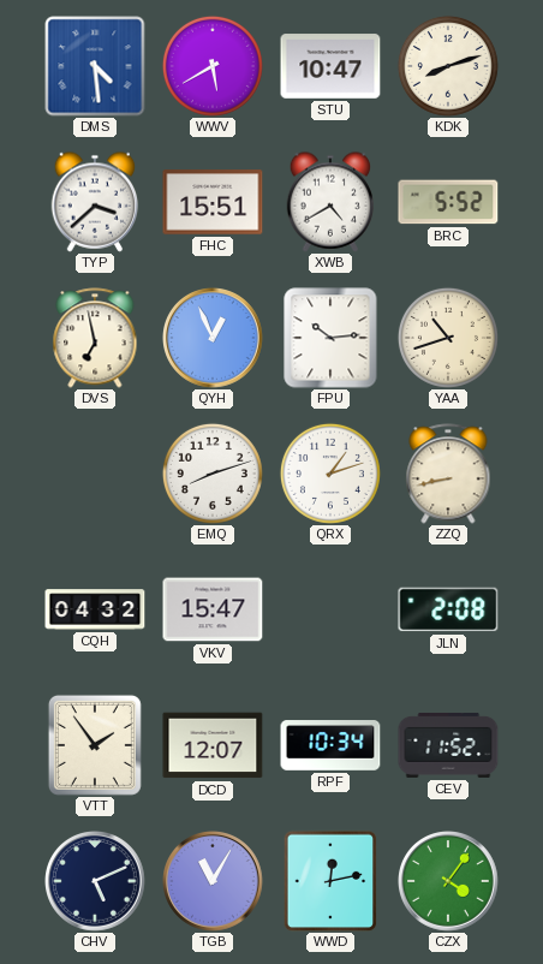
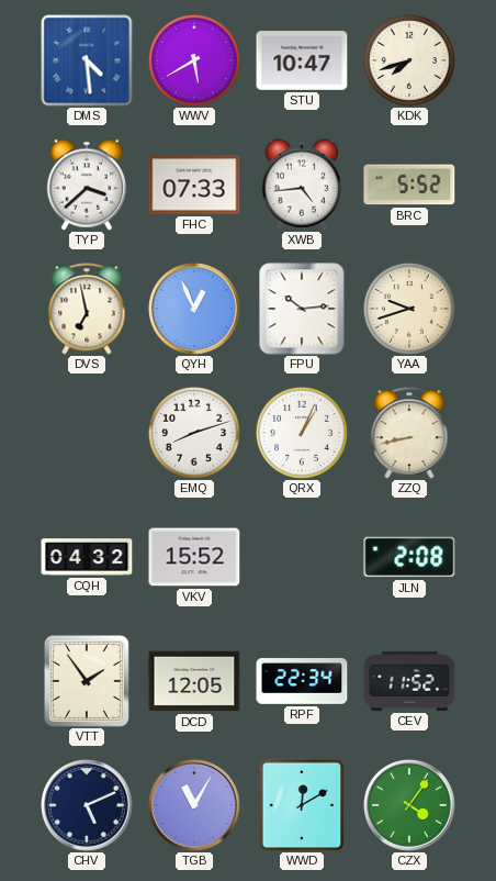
KDK: 8:12 -> 7:42
FHC: 15:51 -> 07:33
XWB: 4:40 -> 4:44
YAA: 10:42 -> 9:42
QRX: 1:12 -> 1:04
VKV: 15:47 -> 15:52
DCD: 12:07 -> 12:05
RPF: 10:34 -> 22:34
WWD: 12:13 -> 12:10
